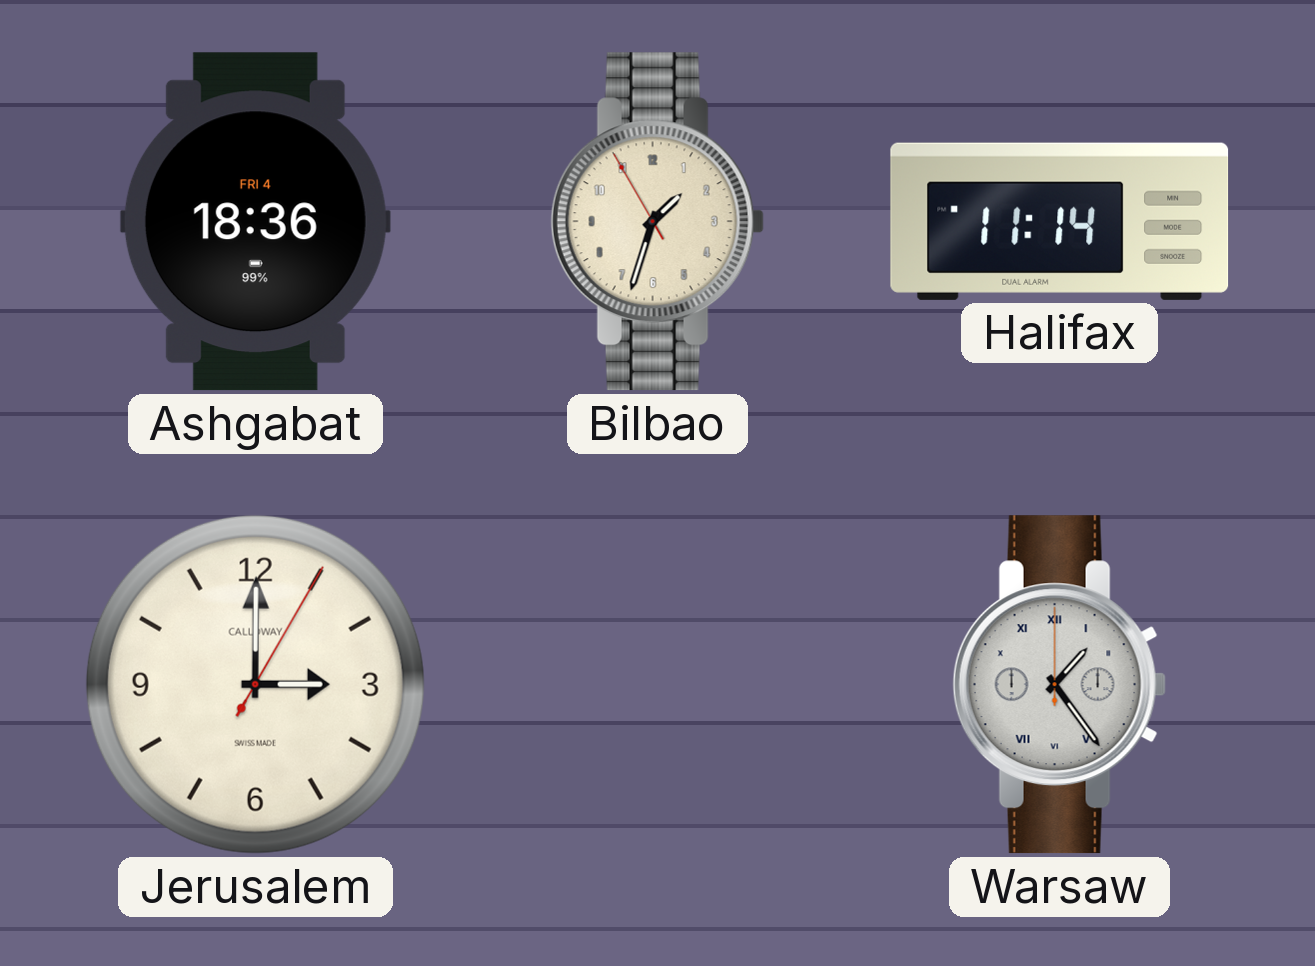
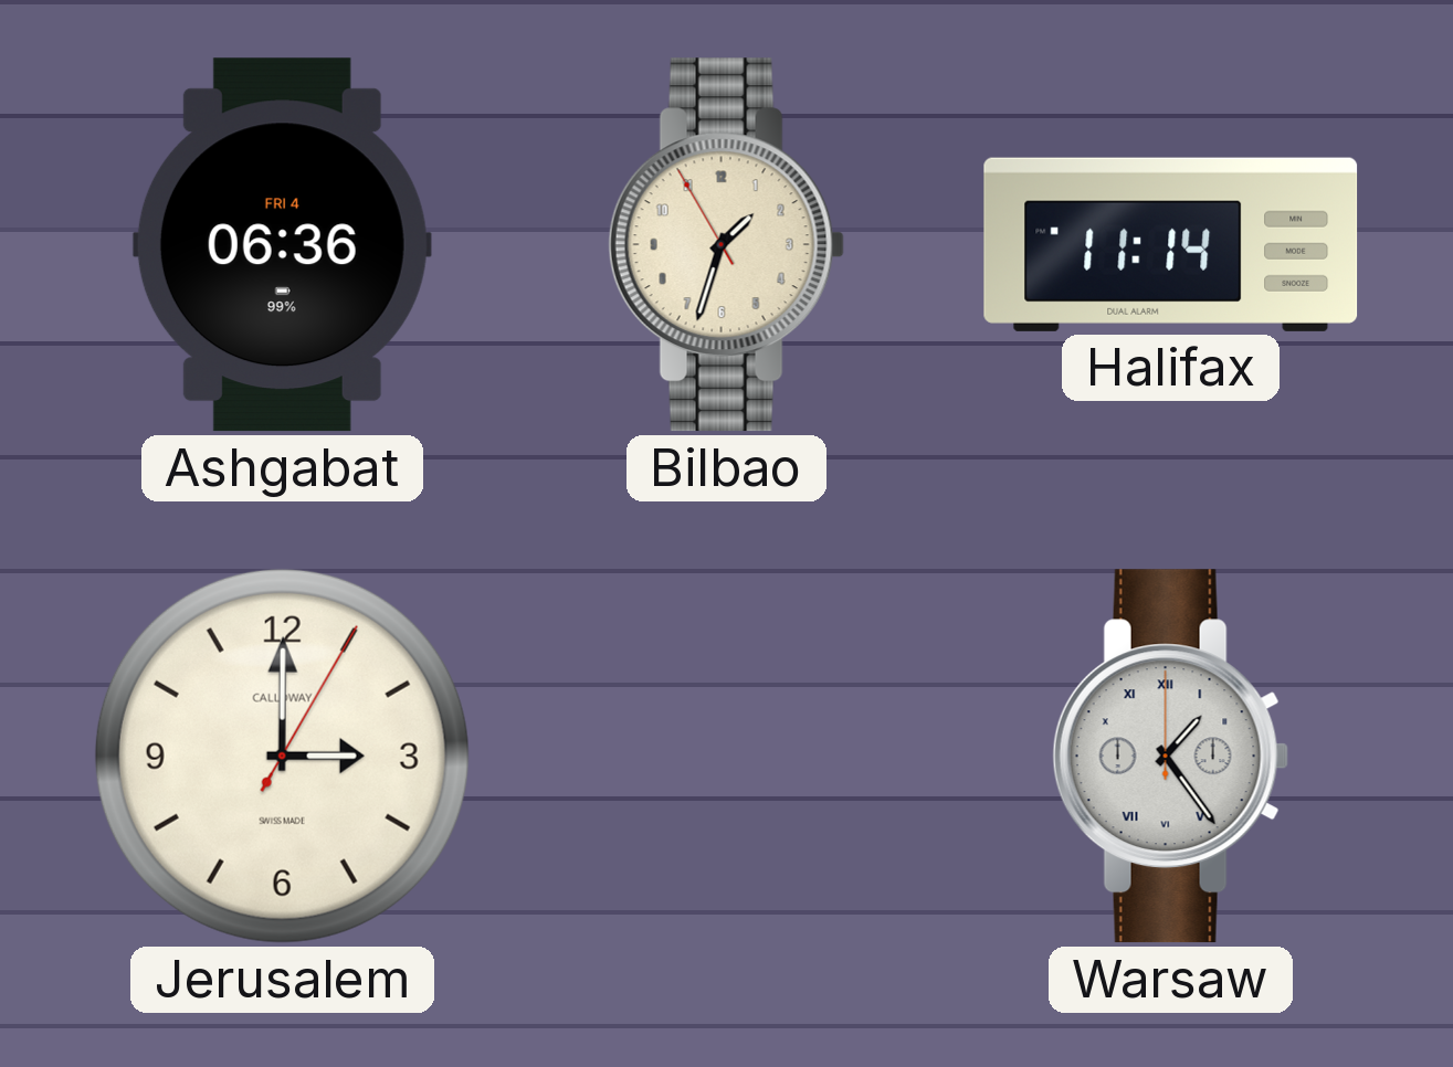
Ashgabat: 18:36 -> 06:36
